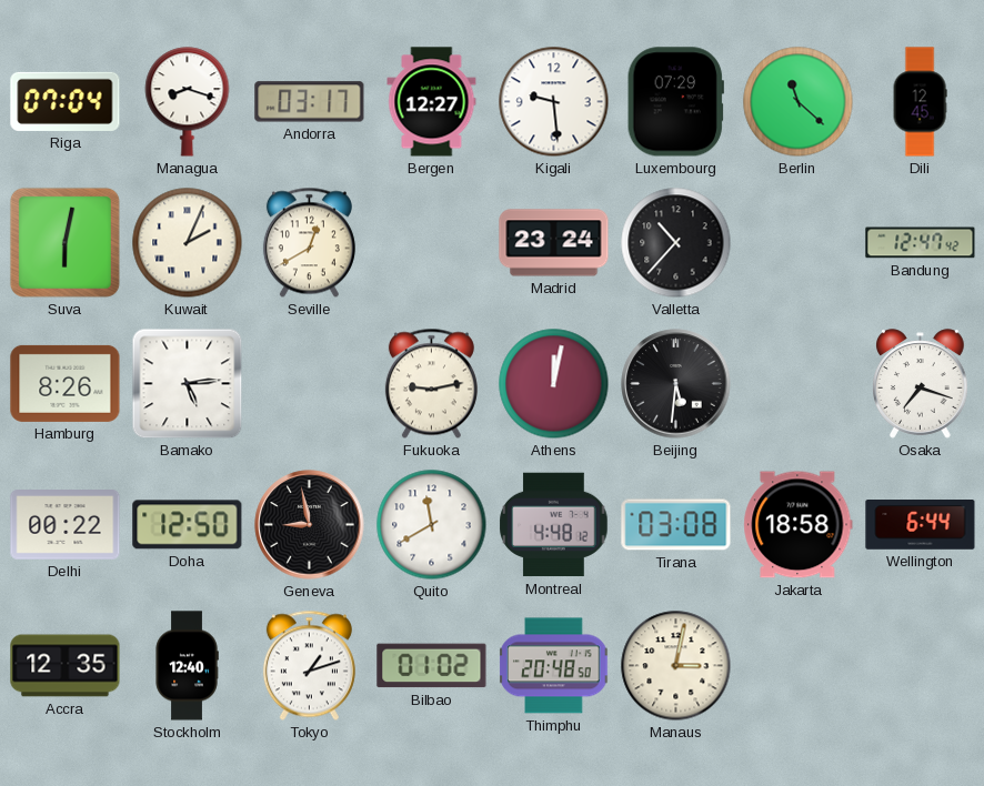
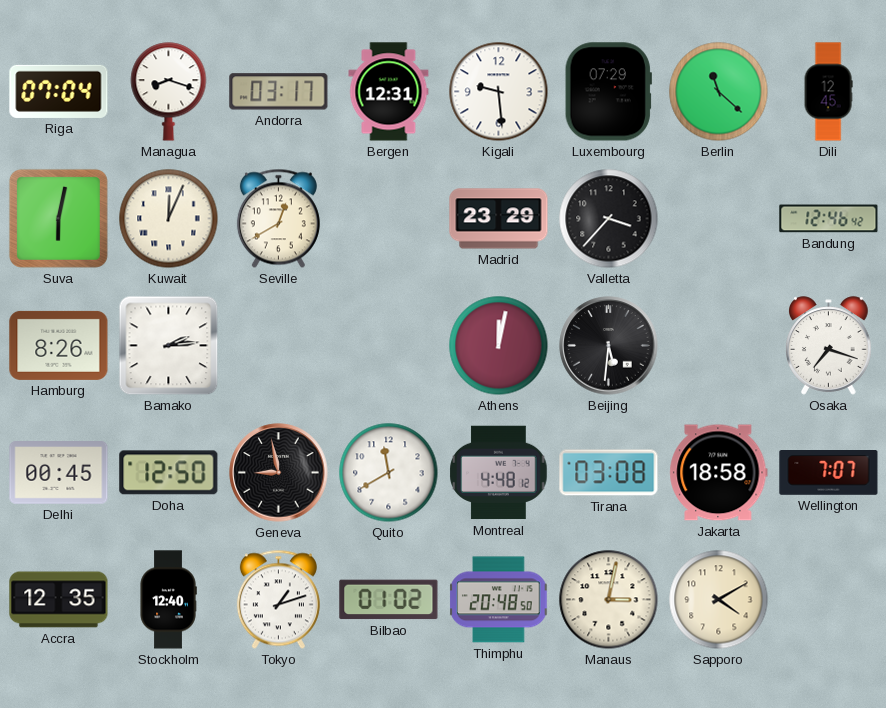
Bergen: 12:27 -> 12:31
Kuwait: 2:04 -> 12:04
Madrid: 23:24 -> 23:29
Valletta: 10:37 -> 3:37
Bandung: 12:47 -> 12:46
Bamako: 5:14 -> 2:14
Fukuoka: 9:13 -> none
Delhi: 00:22 -> 00:45
Wellington: 6:44 -> 7:07
Sapporo: none -> 4:10
